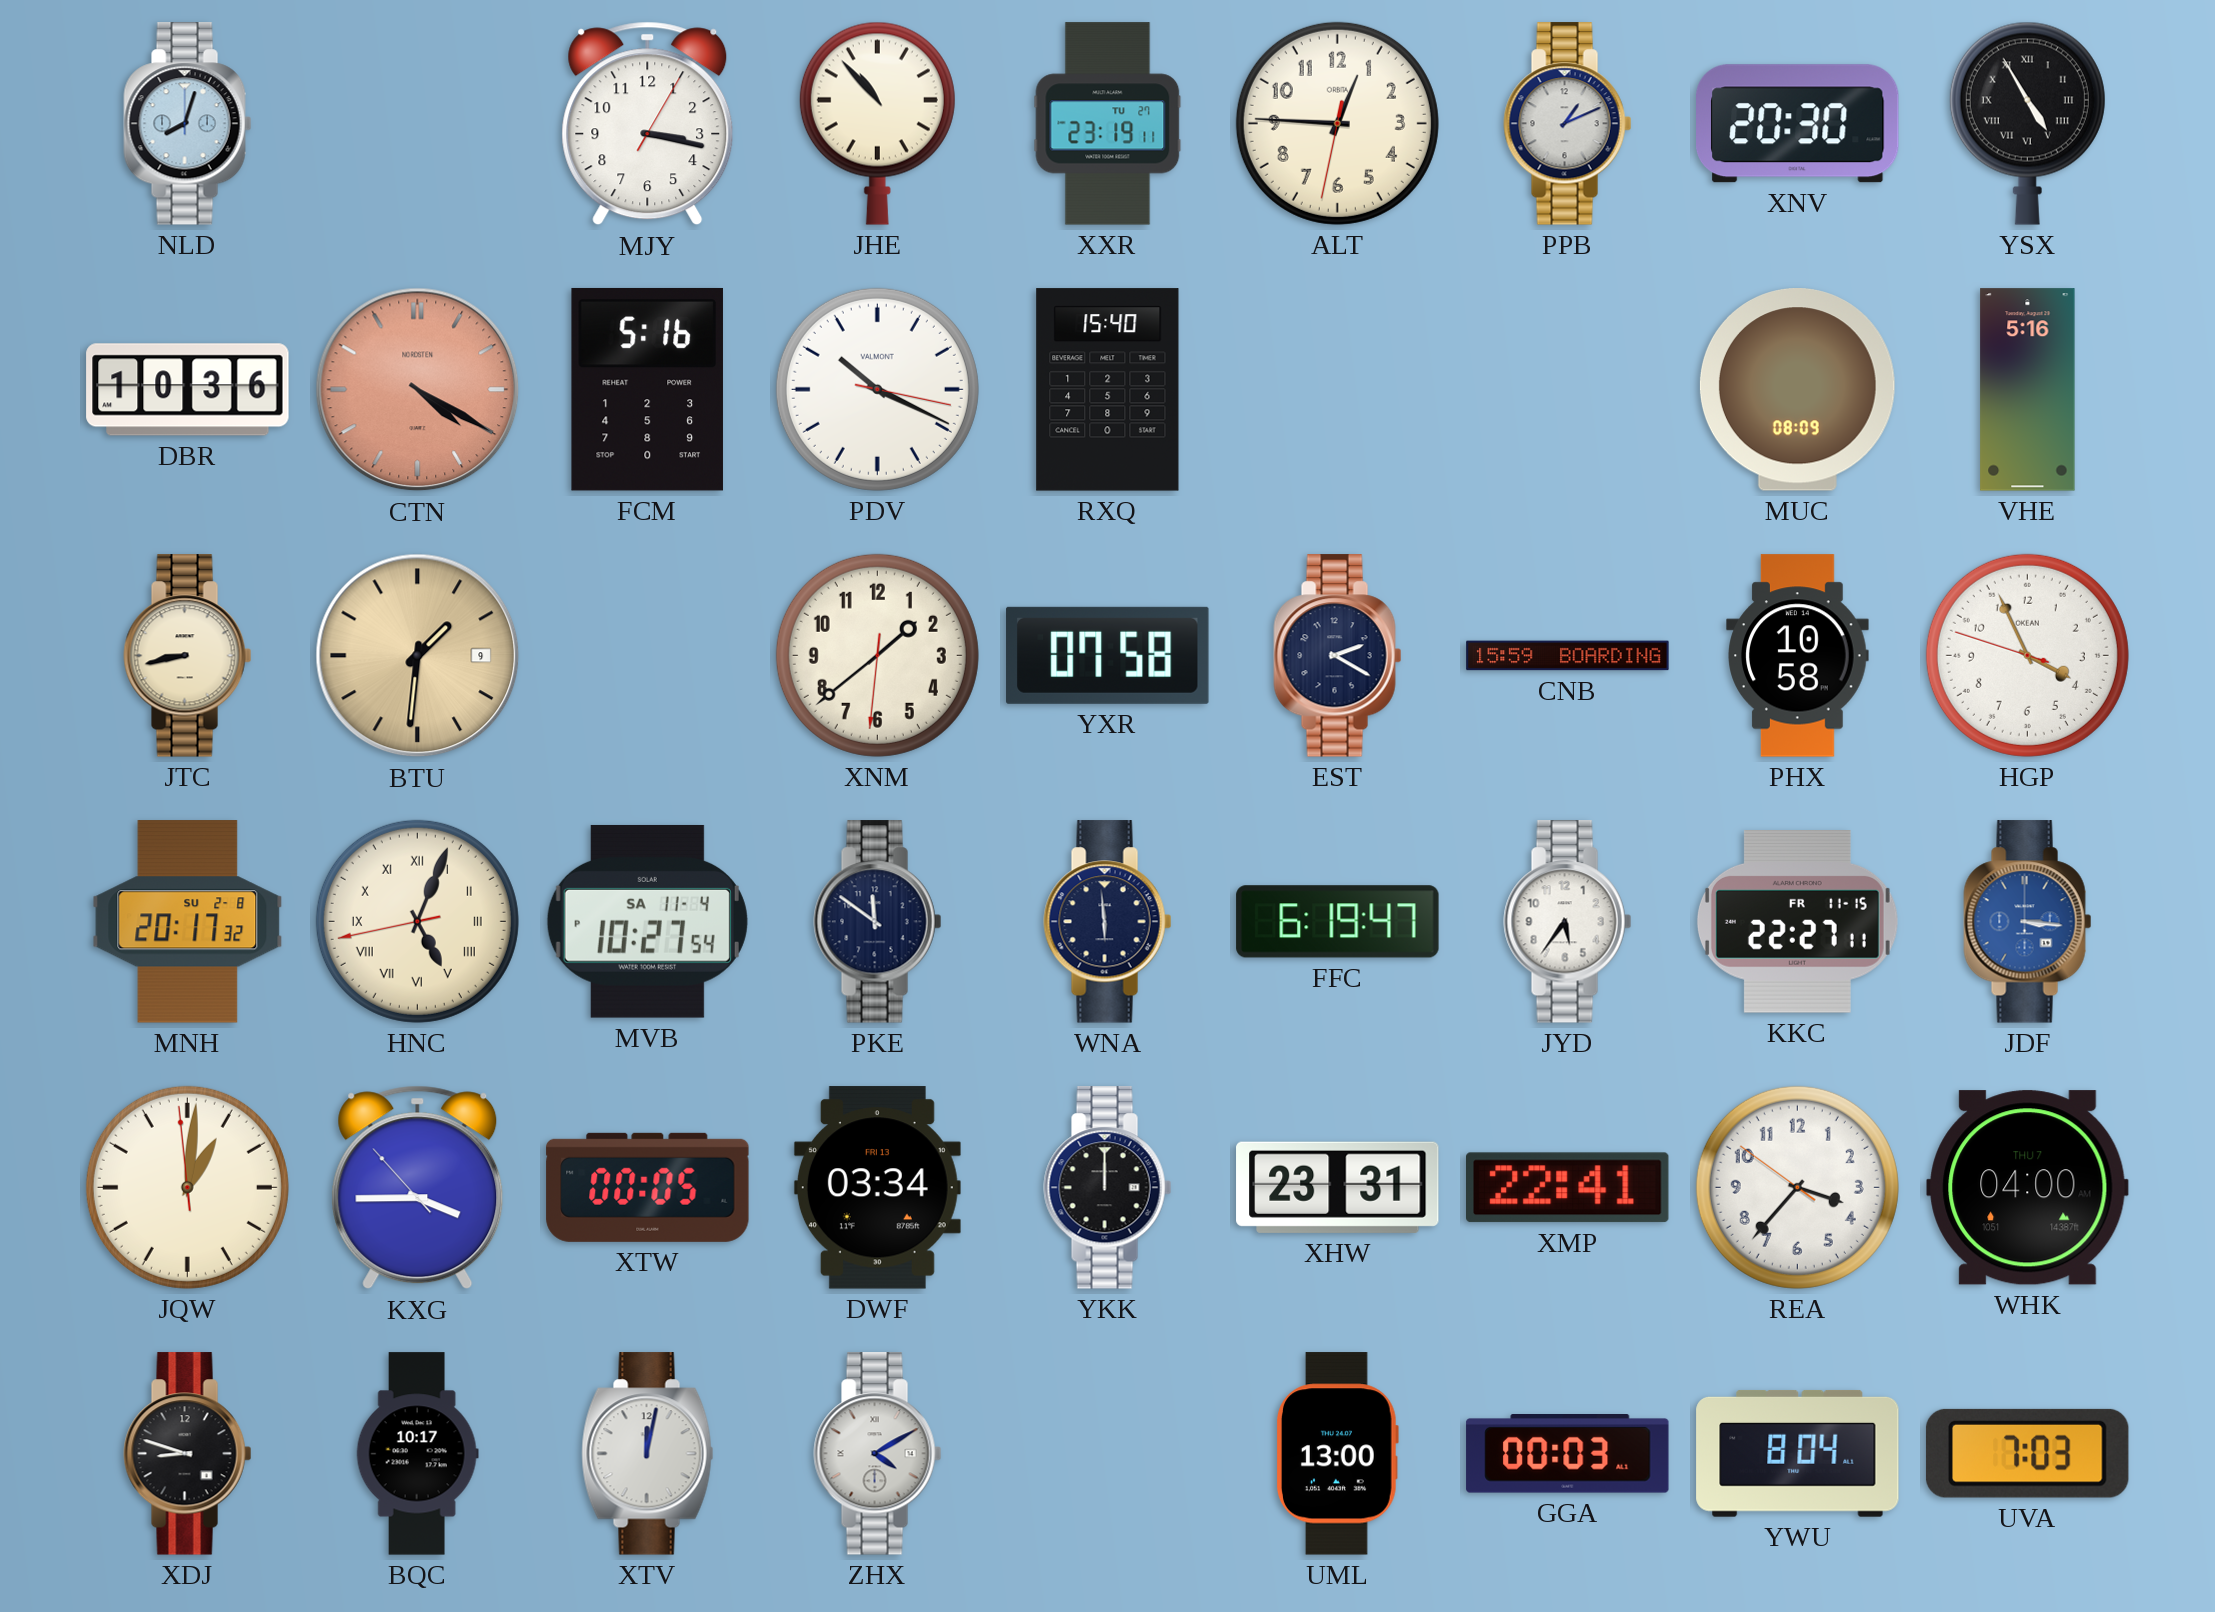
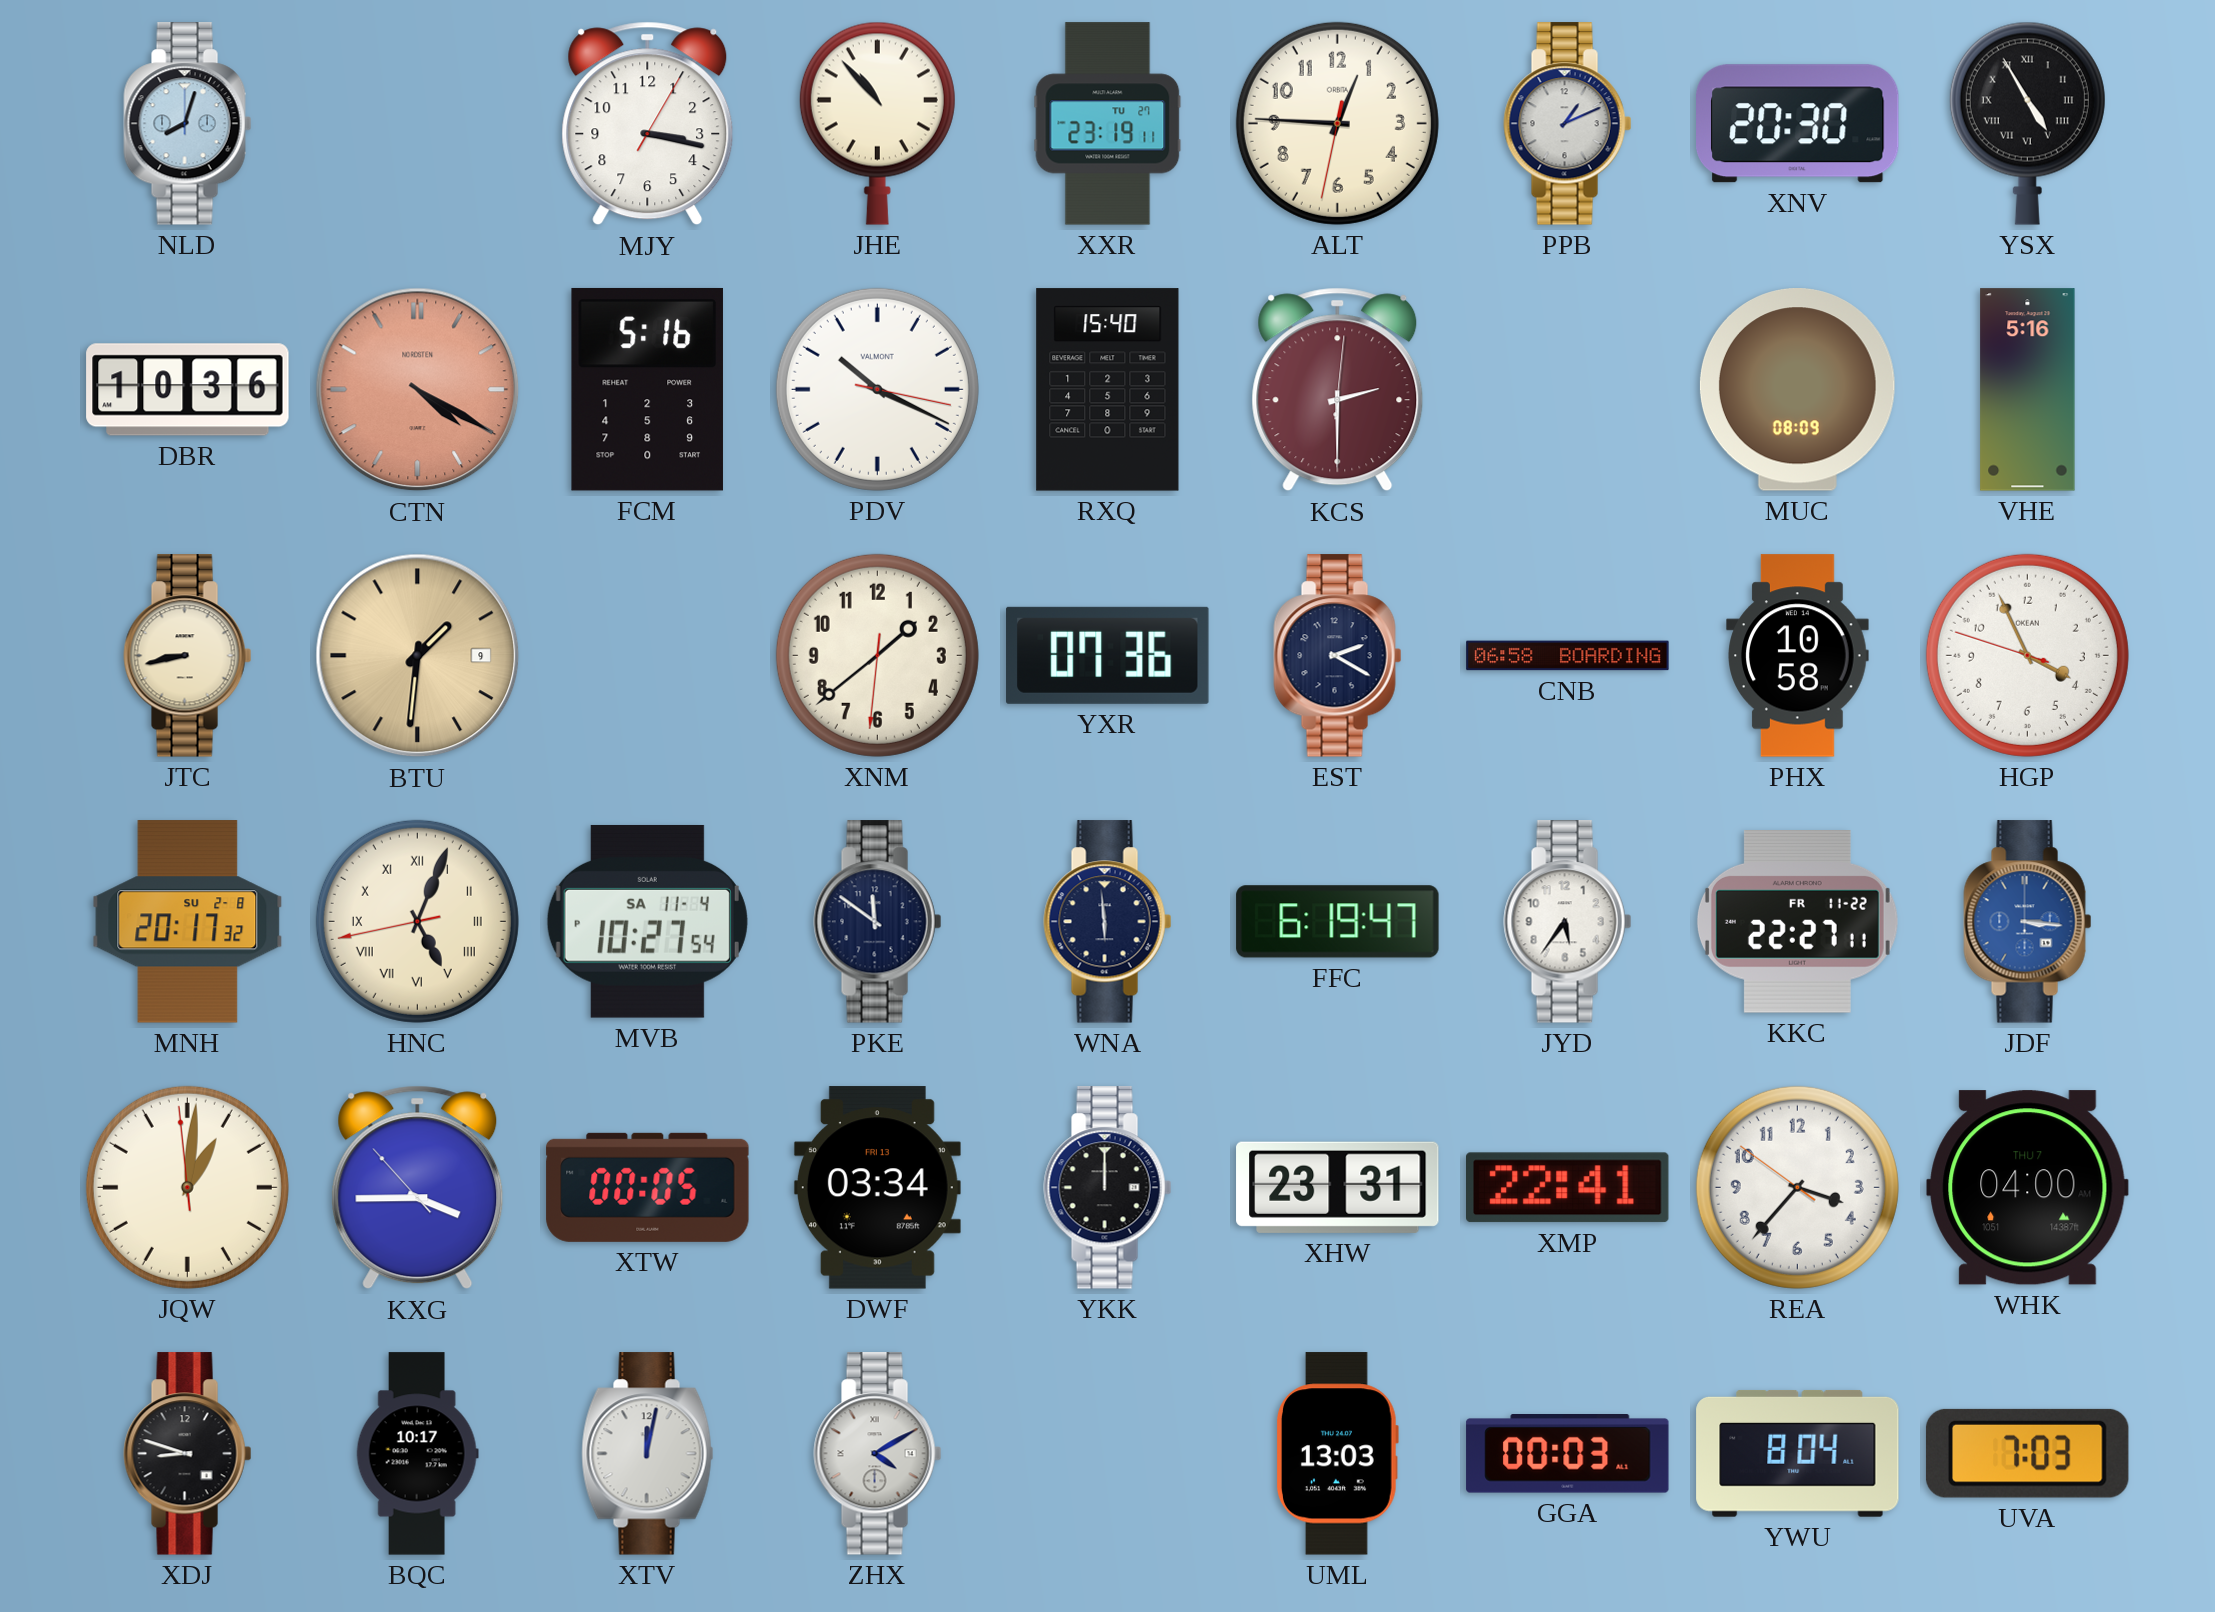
KCS: none -> 2:30
YXR: 07:58 -> 07:36
CNB: 15:59 -> 06:58
KKC date: FR 11-15 -> FR 11-22
UML: 13:00 -> 13:03
